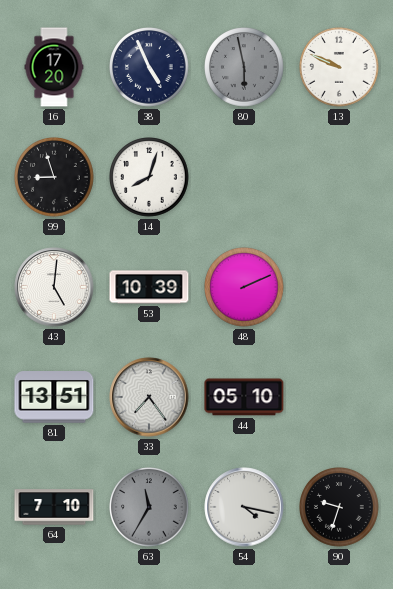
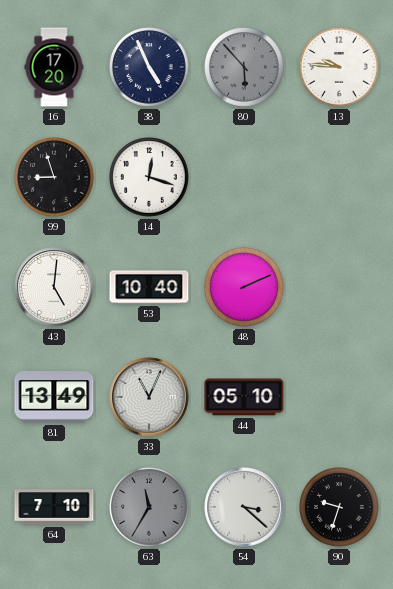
80: 5:58 -> 5:53
13: 9:49 -> 9:46
14: 8:03 -> 12:18
53: 10:39 -> 10:40
81: 13:51 -> 13:49
33: 7:24 -> 11:04
54: 4:17 -> 3:22
